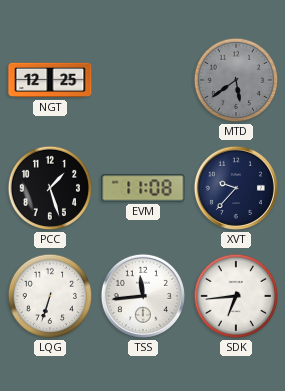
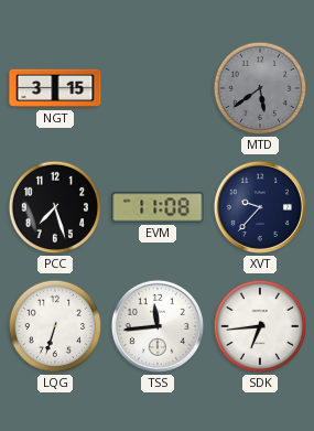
NGT: 12:25 -> 3:15
PCC: 1:27 -> 7:27
